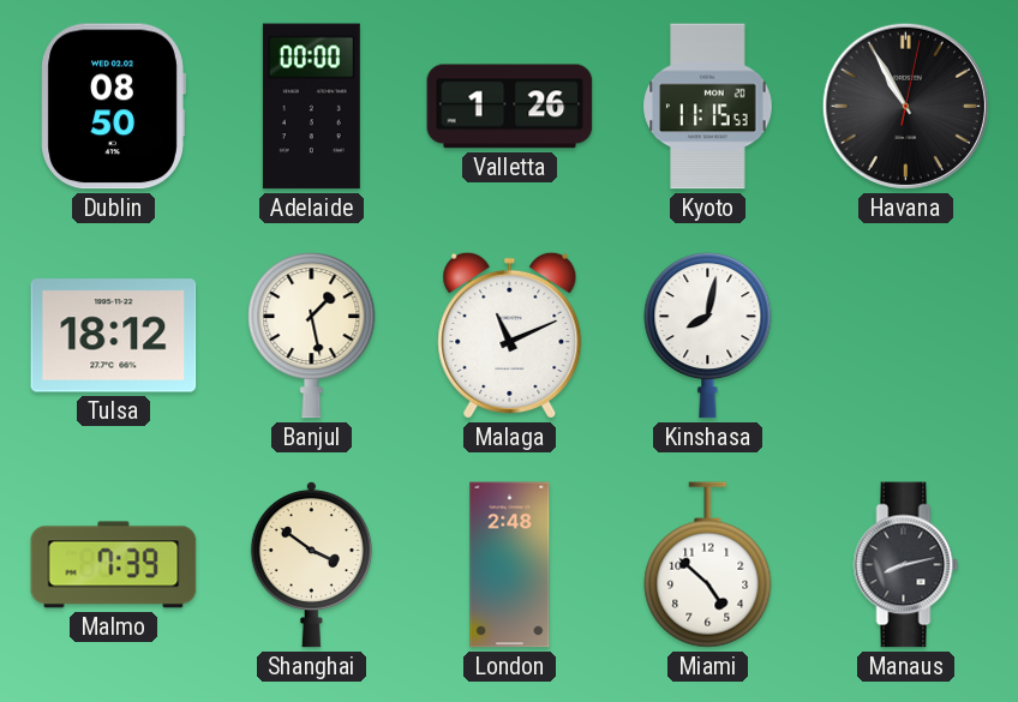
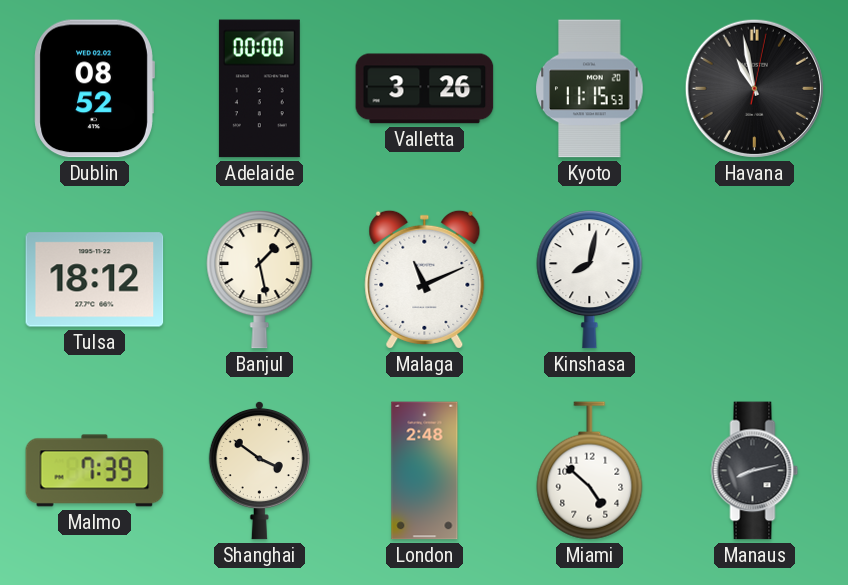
Dublin: 08:50 -> 08:52
Valletta: 1:26 -> 3:26
Havana: 10:55 -> 10:58
